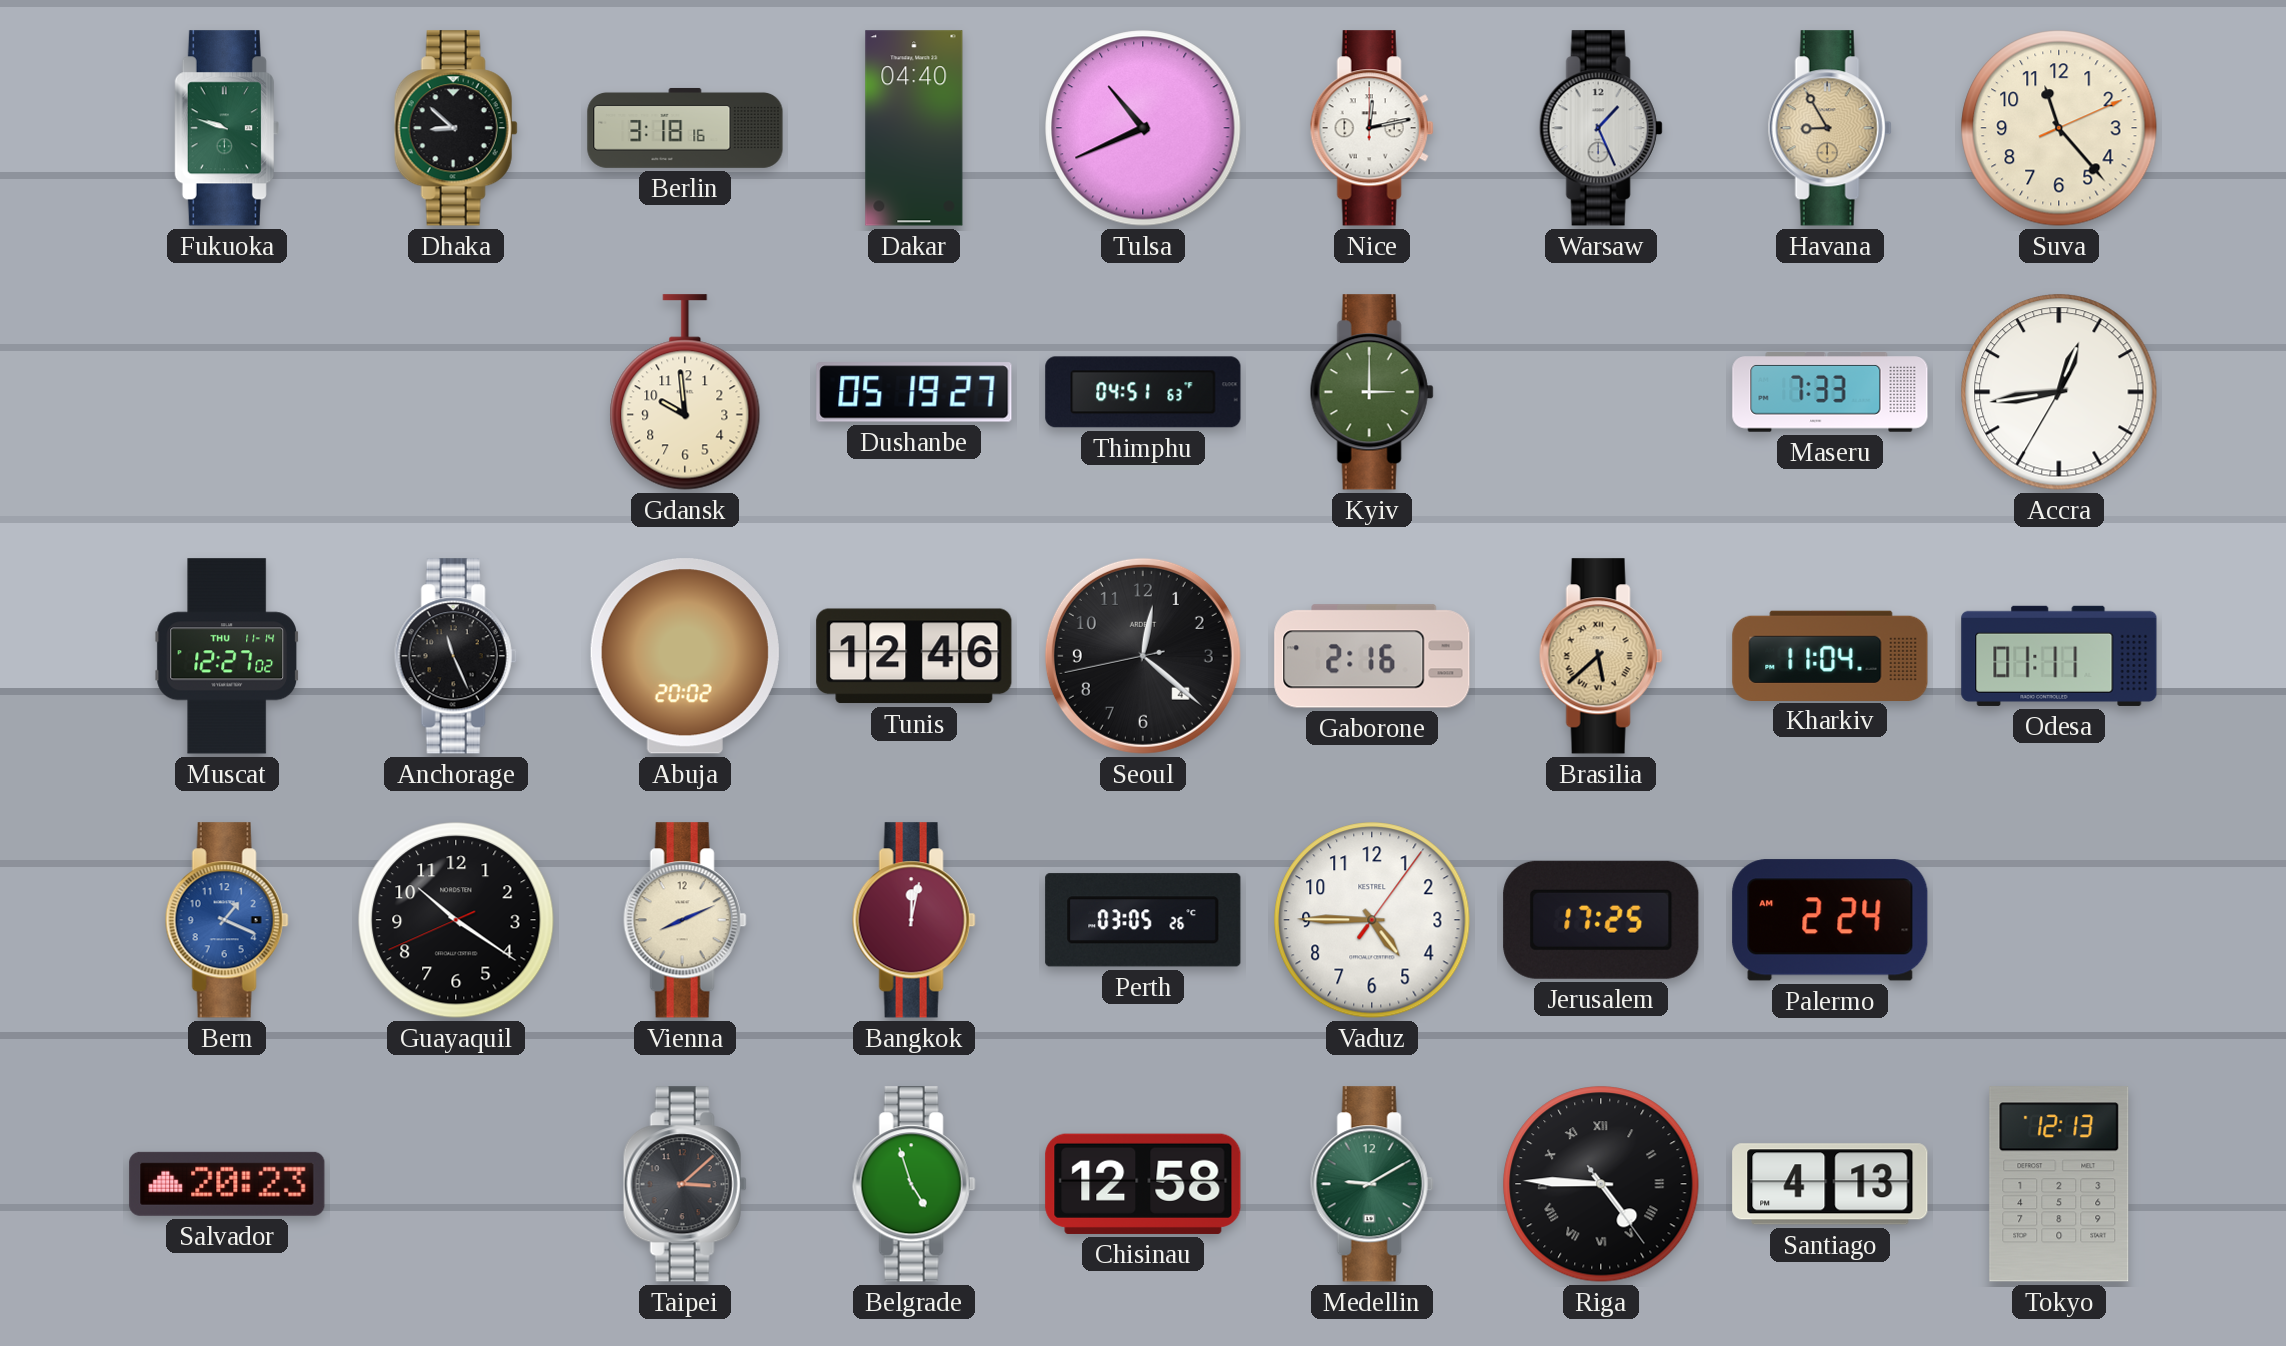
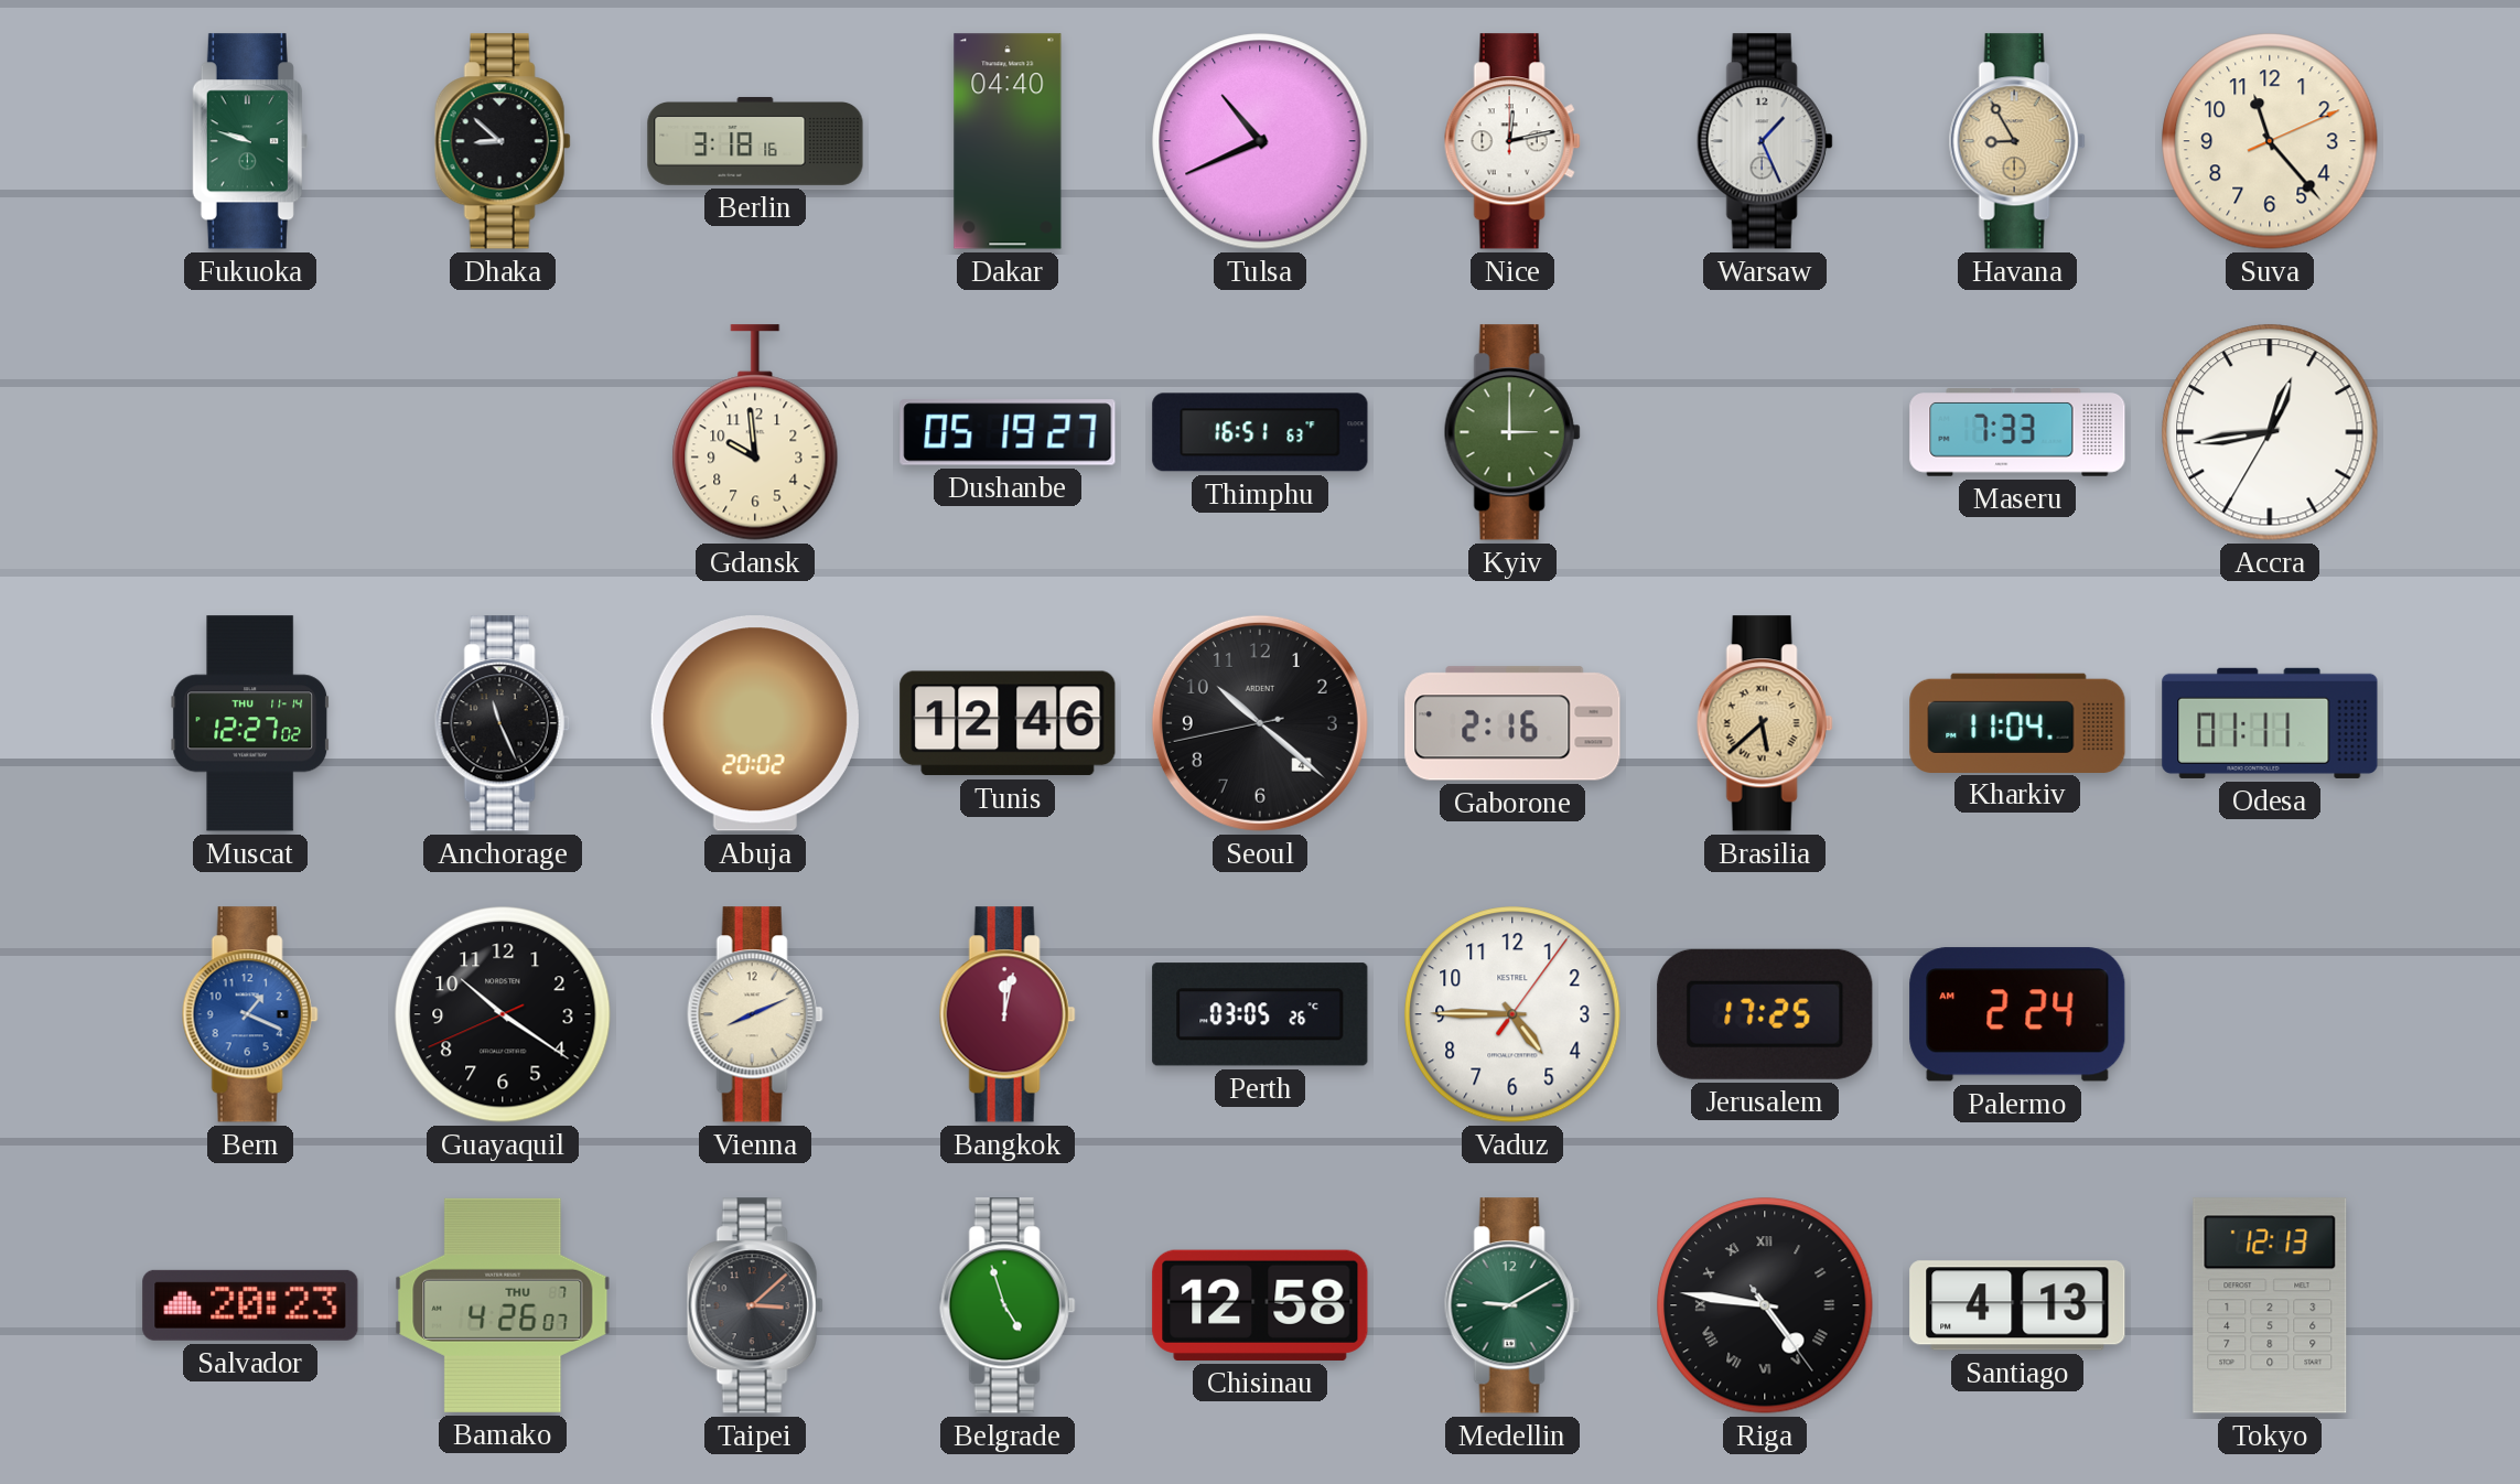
Thimphu: 04:51 -> 16:51
Seoul: 12:21 -> 10:21
Bamako: none -> 4:26
Riga: 4:45 -> 4:46
